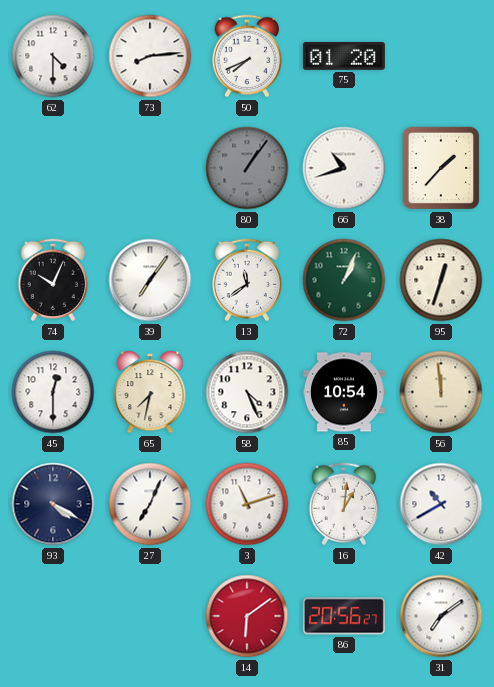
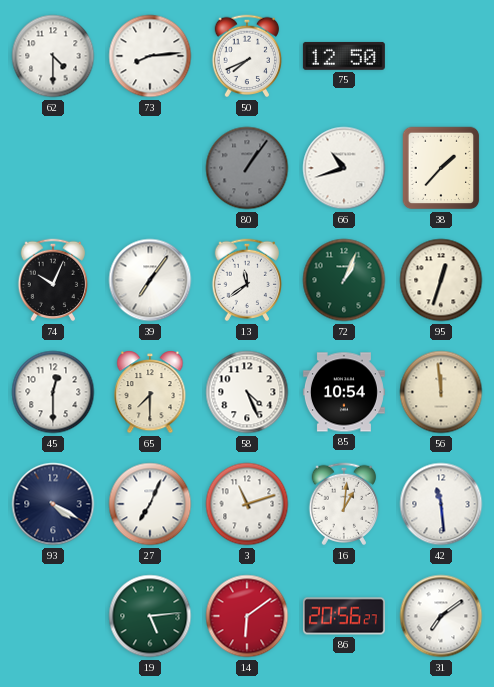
75: 01:20 -> 12:50
65: 7:32 -> 7:30
42: 10:40 -> 11:29
19: none -> 5:14
